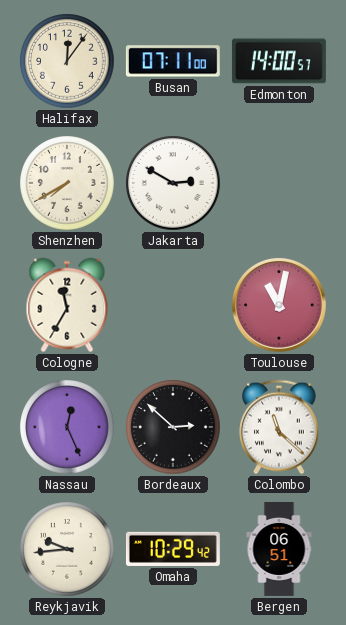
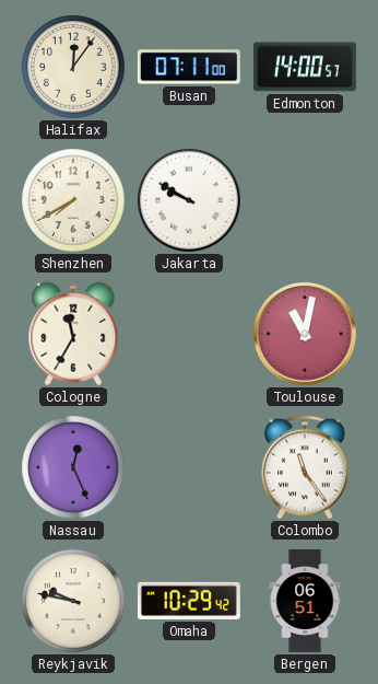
Jakarta: 2:50 -> 9:50
Bordeaux: 2:52 -> none
Colombo: 11:22 -> 11:24
Reykjavik: 9:44 -> 9:47
